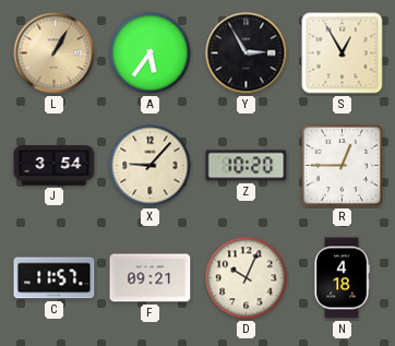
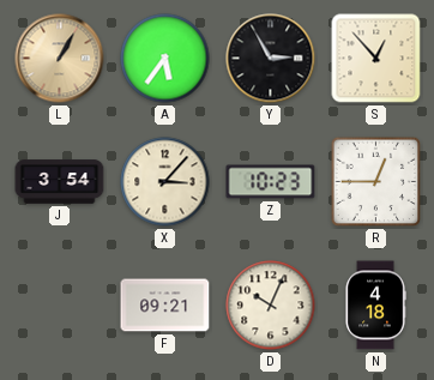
S: 12:55 -> 12:53
X: 9:07 -> 3:07
Z: 10:20 -> 10:23
C: 11:57 -> none
